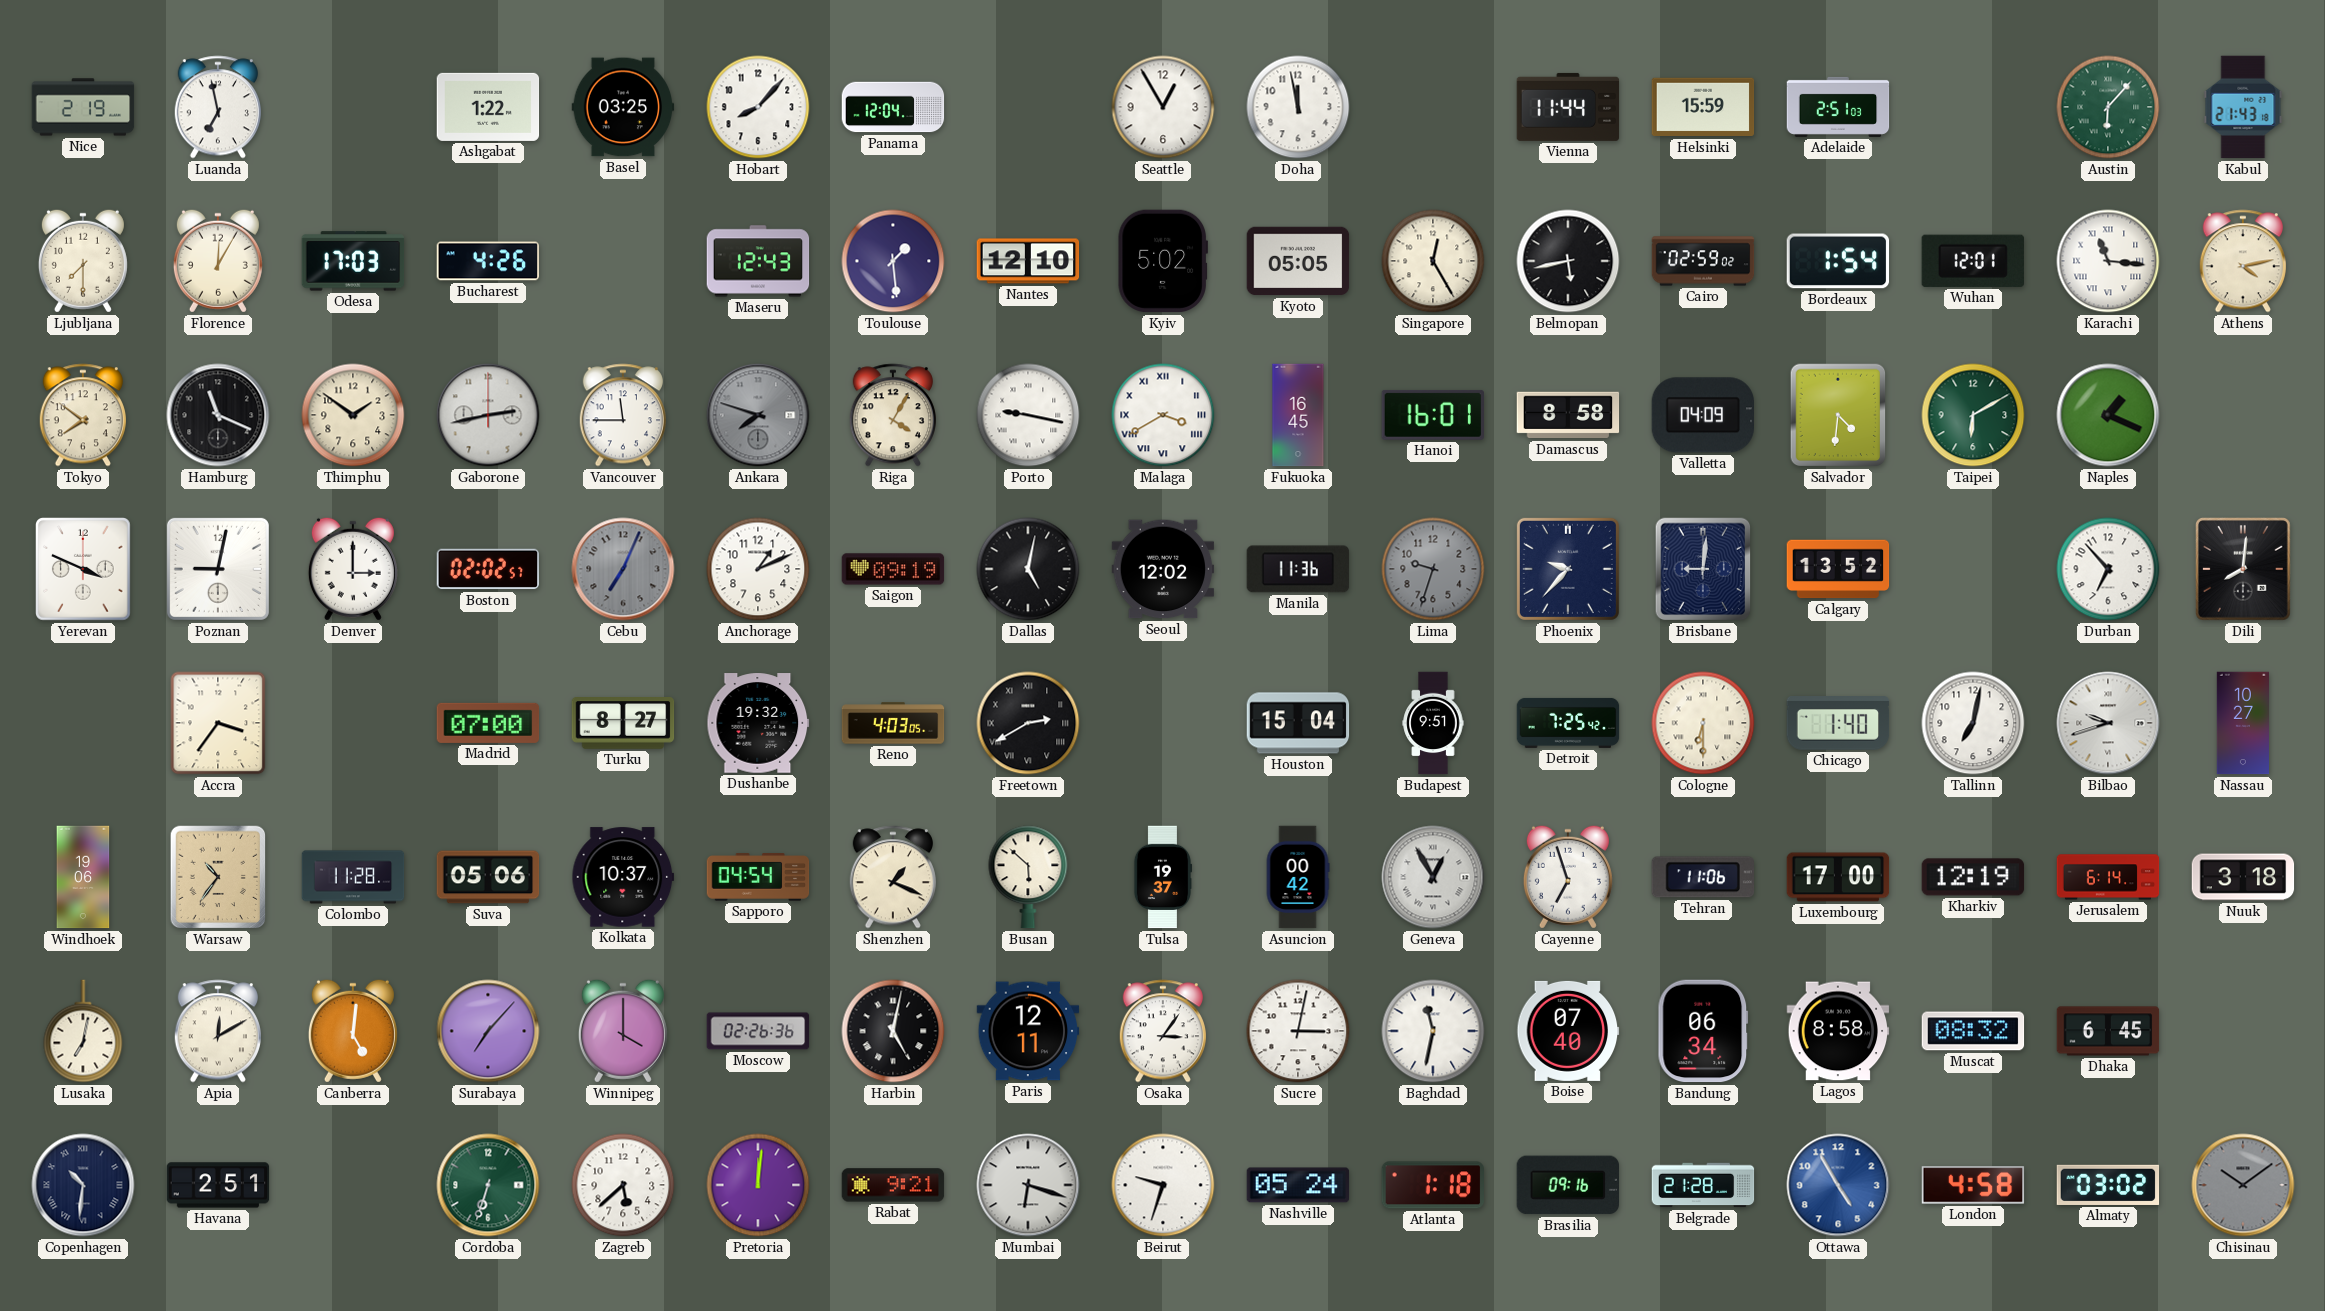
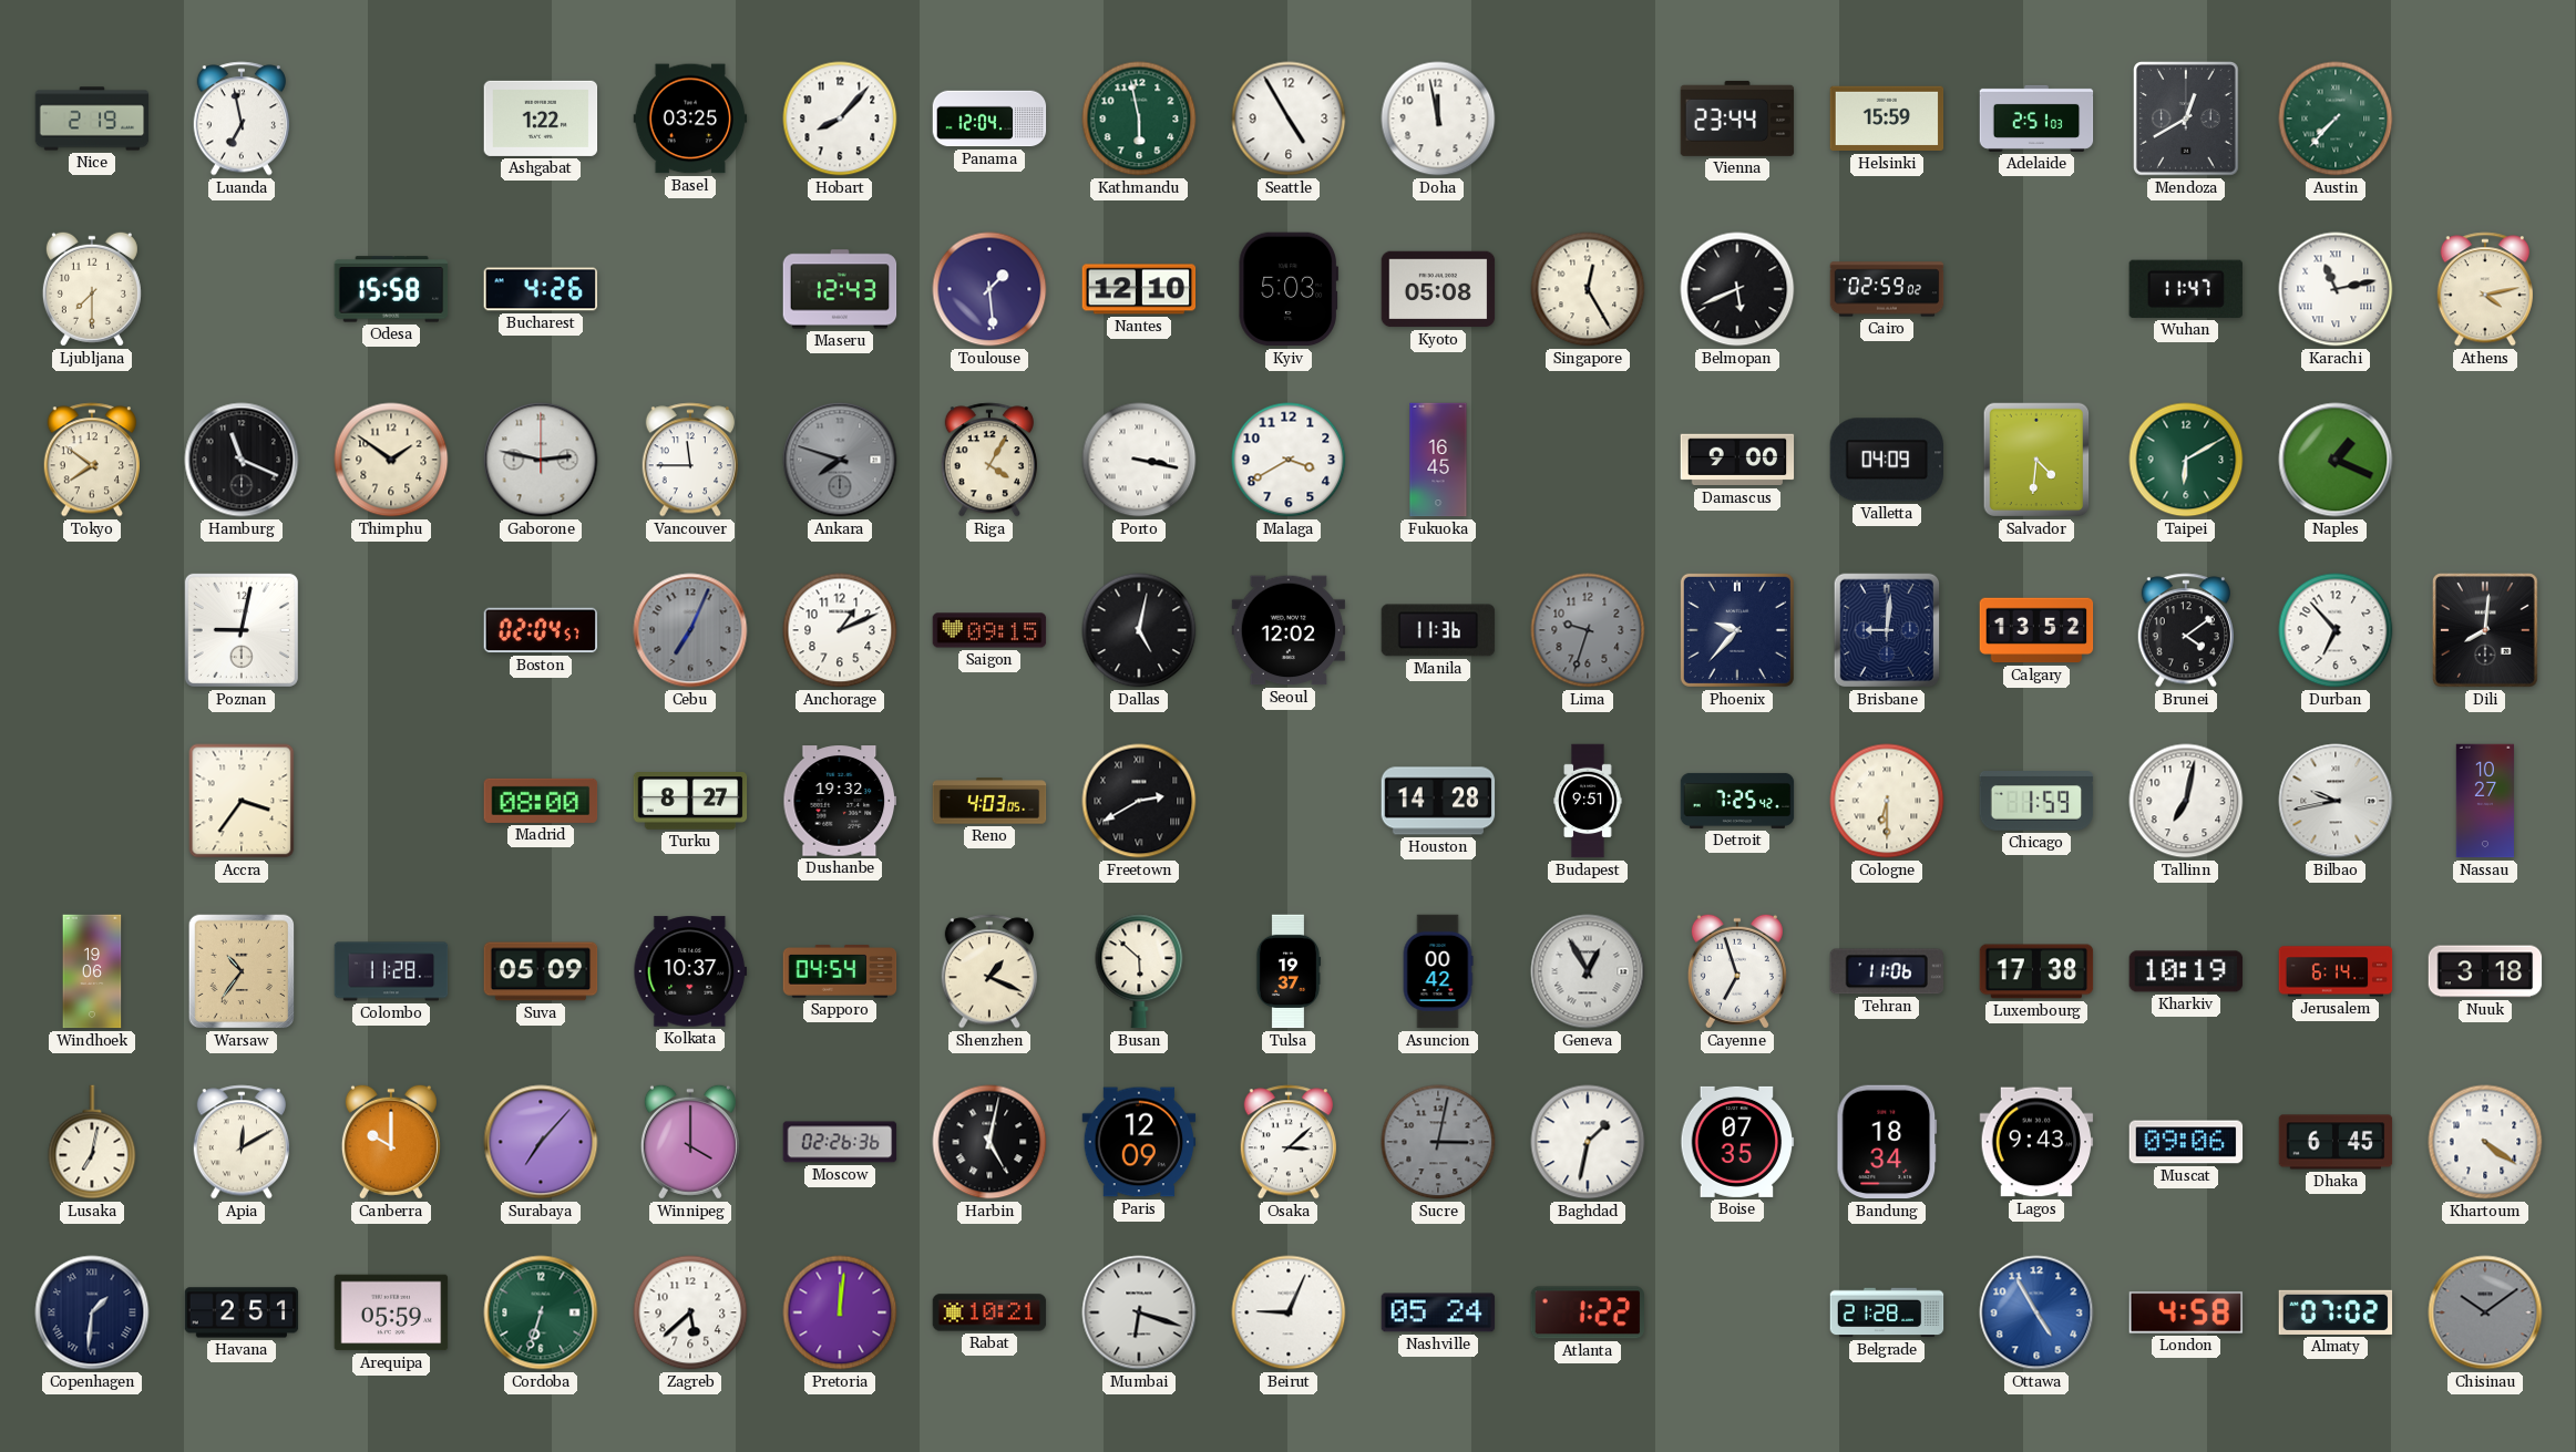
Kathmandu: none -> 5:58
Seattle: 12:55 -> 4:55
Vienna: 11:44 -> 23:44
Mendoza: none -> 12:40
Austin: 6:07 -> 7:37
Kabul: 21:43 -> none
Florence: 12:05 -> none
Odesa: 17:03 -> 15:58
Kyiv: 5:02 -> 5:03
Kyoto: 05:05 -> 05:08
Belmopan: 5:43 -> 5:41
Bordeaux: 1:54 -> none
Wuhan: 12:01 -> 11:47
Karachi: 11:16 -> 11:13
Gaborone: 2:43 -> 2:47
Porto: 9:17 -> 3:17
Malaga numerals: Roman -> Arabic
Hanoi: 16:01 -> none
Damascus: 8:58 -> 9:00
Yerevan: 3:49 -> none
Denver: 3:00 -> none
Boston: 02:02 -> 02:04
Saigon: 09:19 -> 09:15
Brunei: none -> 4:09
Madrid: 07:00 -> 08:00
Houston: 15:04 -> 14:28
Chicago: 1:40 -> 1:59
Bilbao: 9:42 -> 9:43
Suva: 05:06 -> 05:09
Luxembourg: 17:00 -> 17:38
Kharkiv: 12:19 -> 10:19
Canberra: 5:01 -> 10:00
Paris: 12:11 -> 12:09
Osaka: 3:06 -> 3:08
Sucre dial: white -> grey
Baghdad: 11:32 -> 1:32
Boise: 07:40 -> 07:35
Bandung: 06:34 -> 18:34
Lagos: 8:58 -> 9:43
Muscat: 08:32 -> 09:06
Khartoum: none -> 4:21
Copenhagen: 10:31 -> 1:31
Arequipa: none -> 05:59
Rabat: 9:21 -> 10:21
Beirut: 9:33 -> 9:04
Atlanta: 1:18 -> 1:22
Brasilia: 09:16 -> none
Almaty: 03:02 -> 07:02
